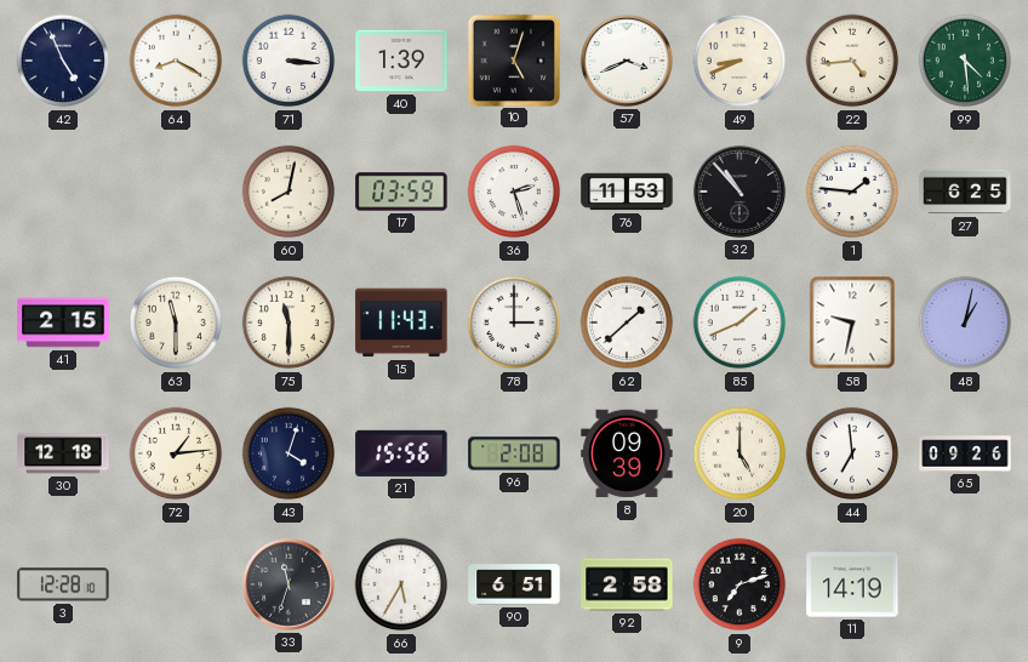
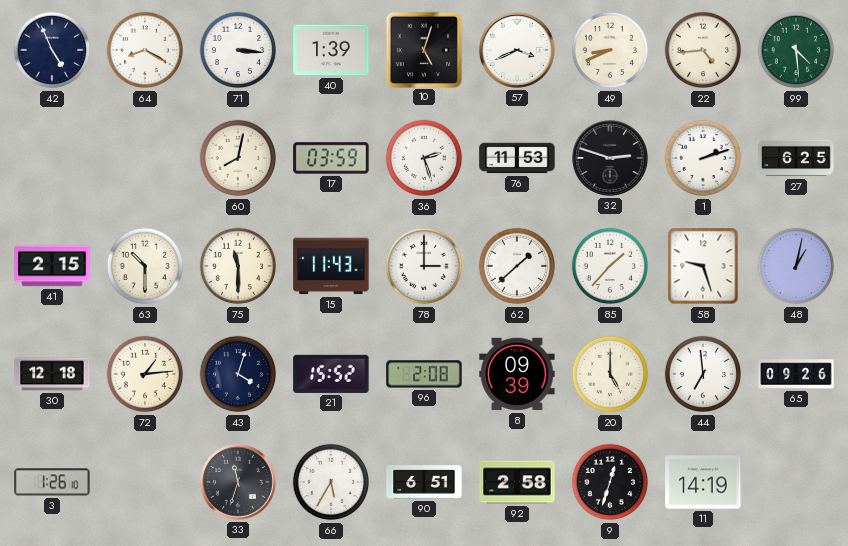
32: 10:53 -> 2:48
1: 1:46 -> 2:12
63: 11:30 -> 10:30
85: 1:41 -> 1:37
58: 9:32 -> 9:27
21: 15:56 -> 15:52
3: 12:28 -> 1:26
9: 7:12 -> 12:33
